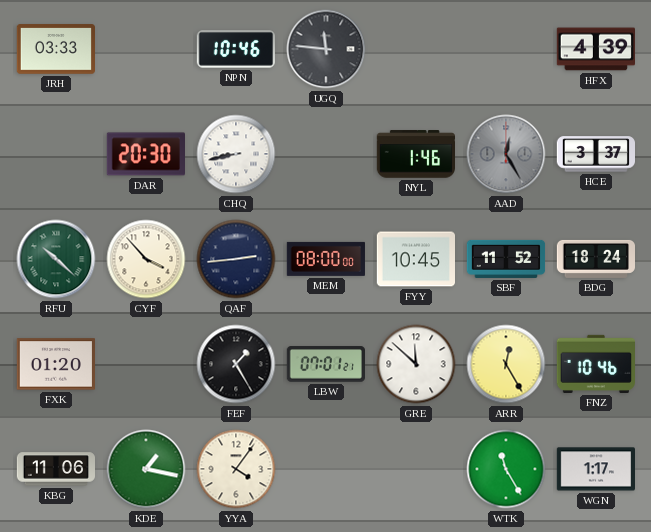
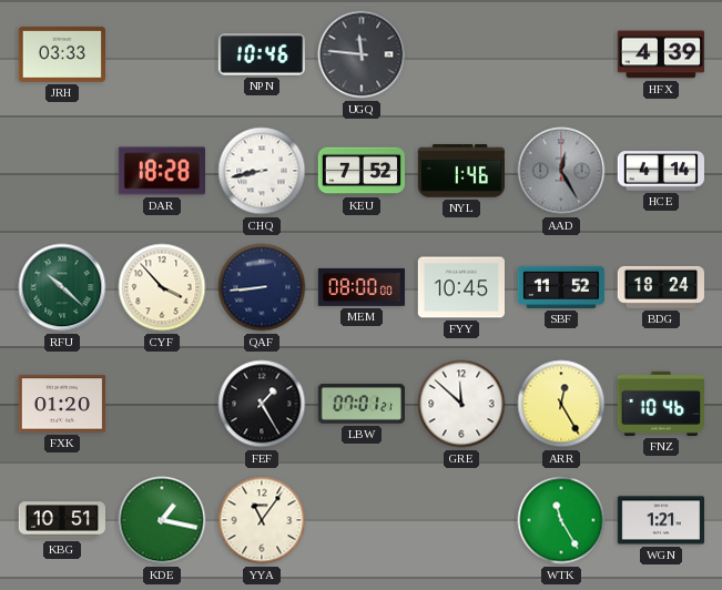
DAR: 20:30 -> 18:28
KEU: none -> 7:52
HCE: 3:37 -> 4:14
QAF: 2:44 -> 8:44
KBG: 11:06 -> 10:51
YYA: 4:06 -> 11:06
WGN: 1:17 -> 1:21
